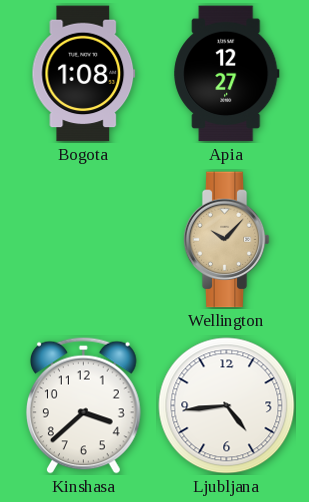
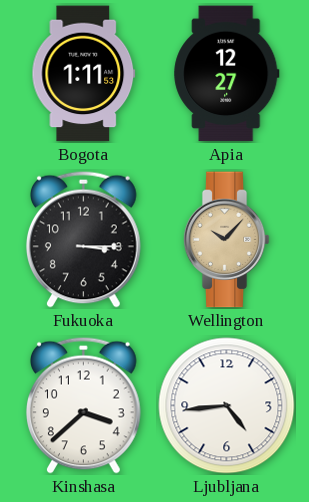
Bogota: 1:08 -> 1:11
Fukuoka: none -> 3:15
